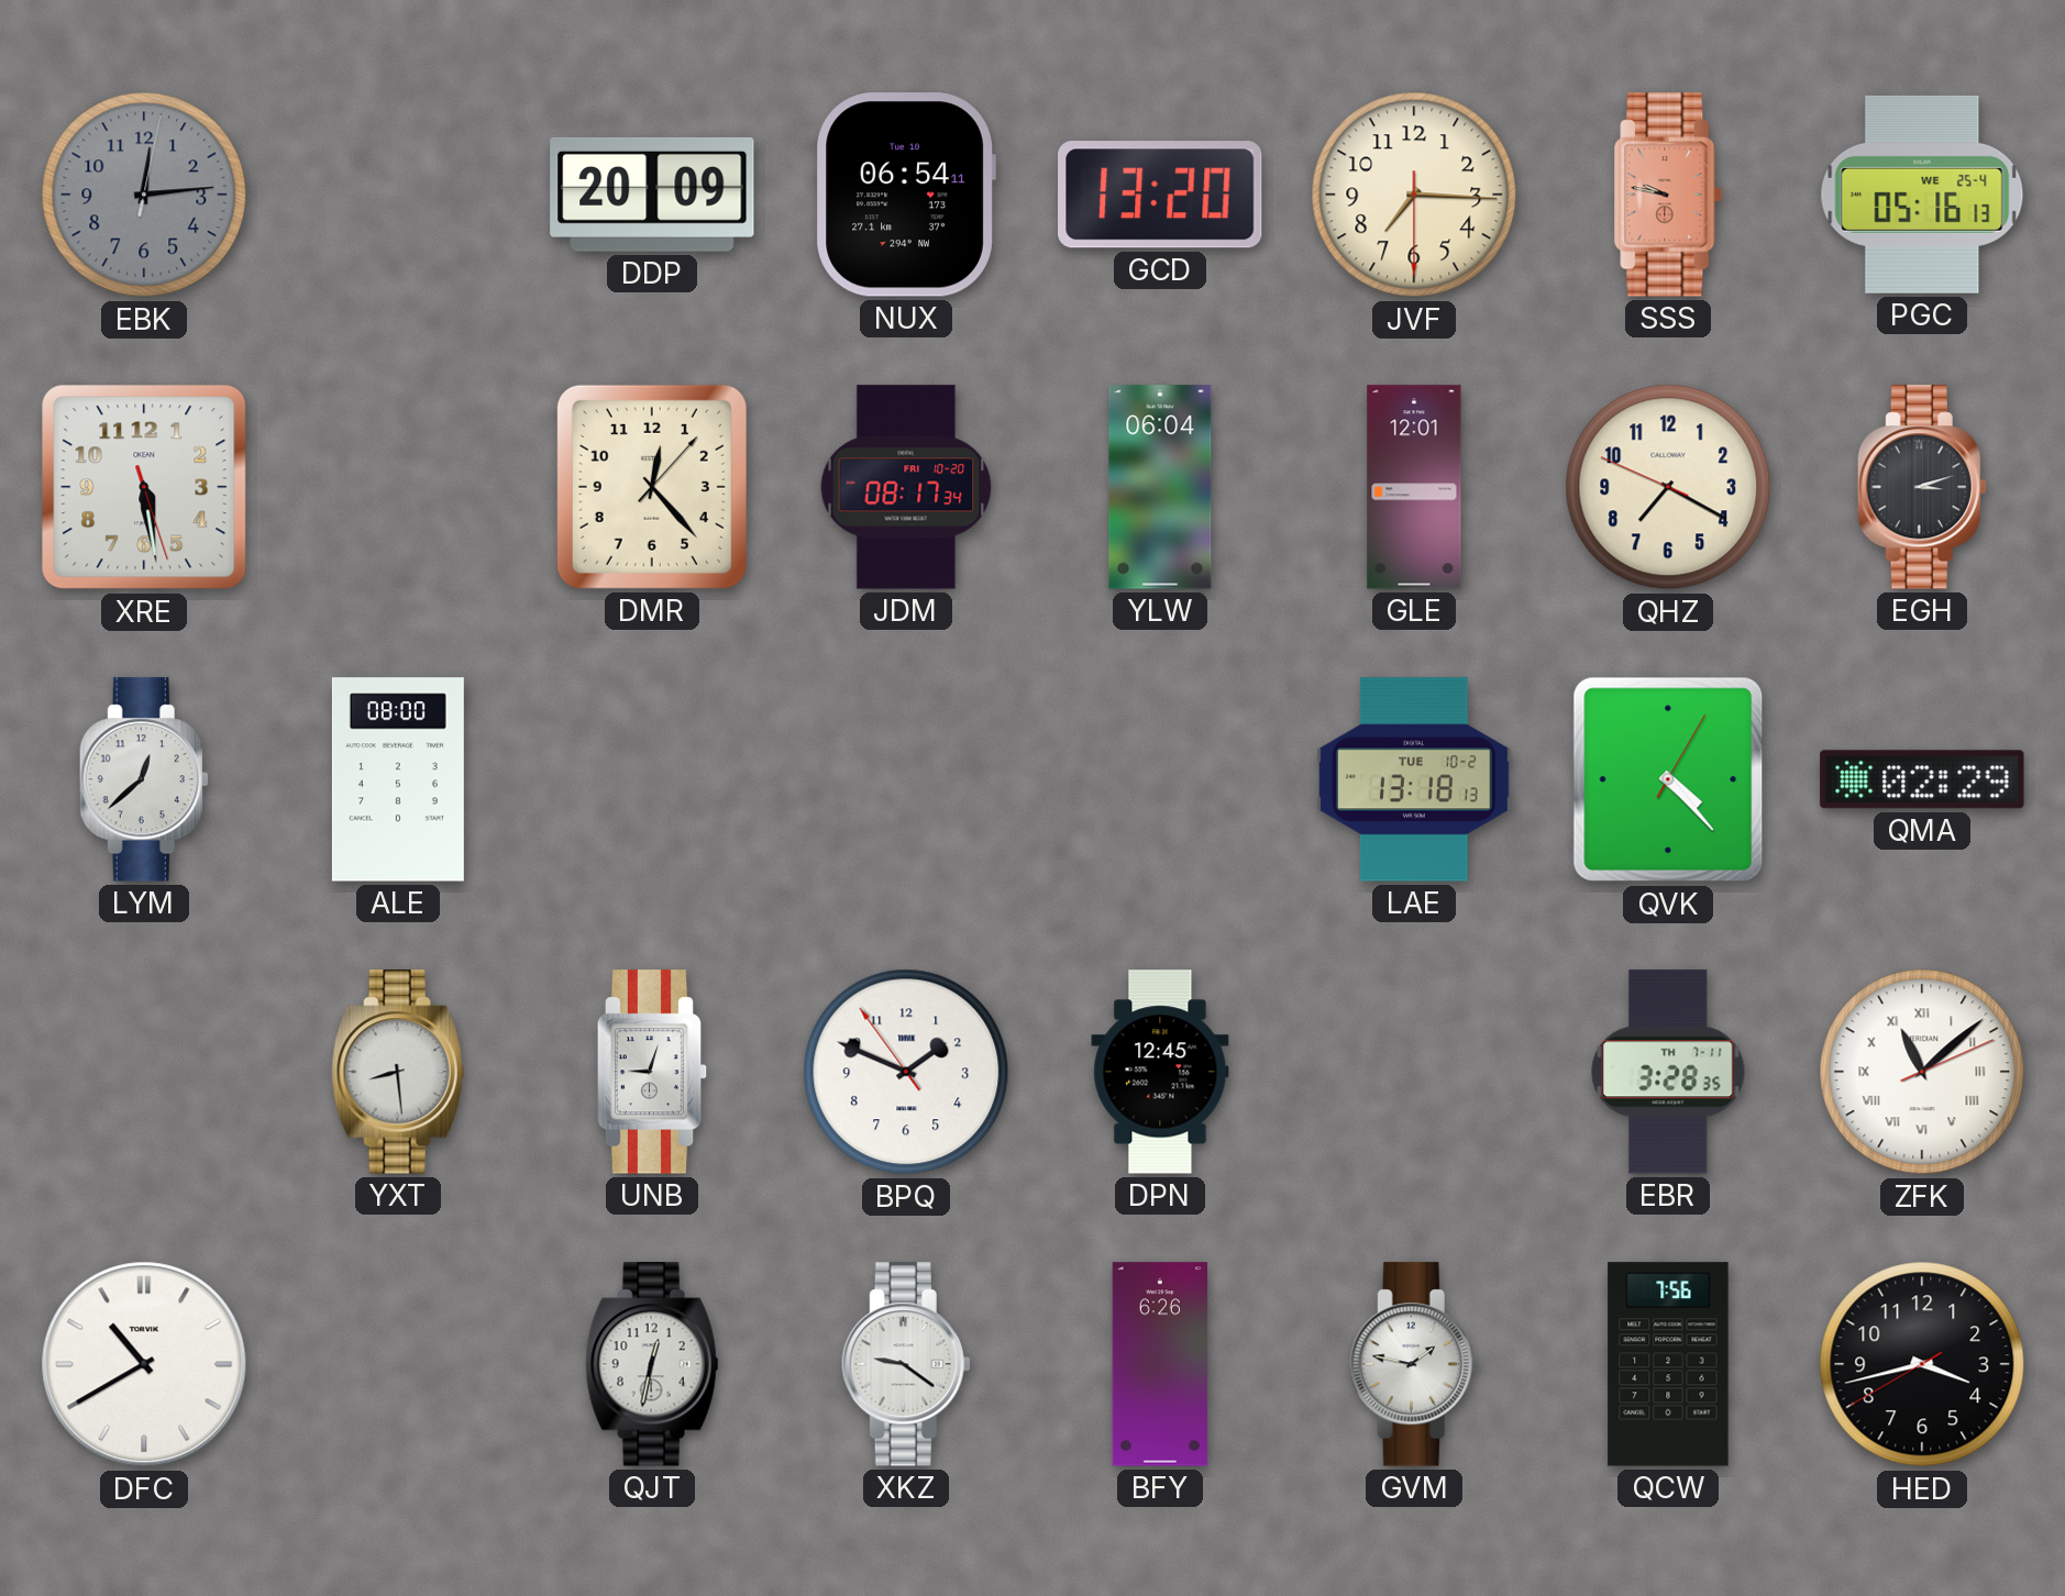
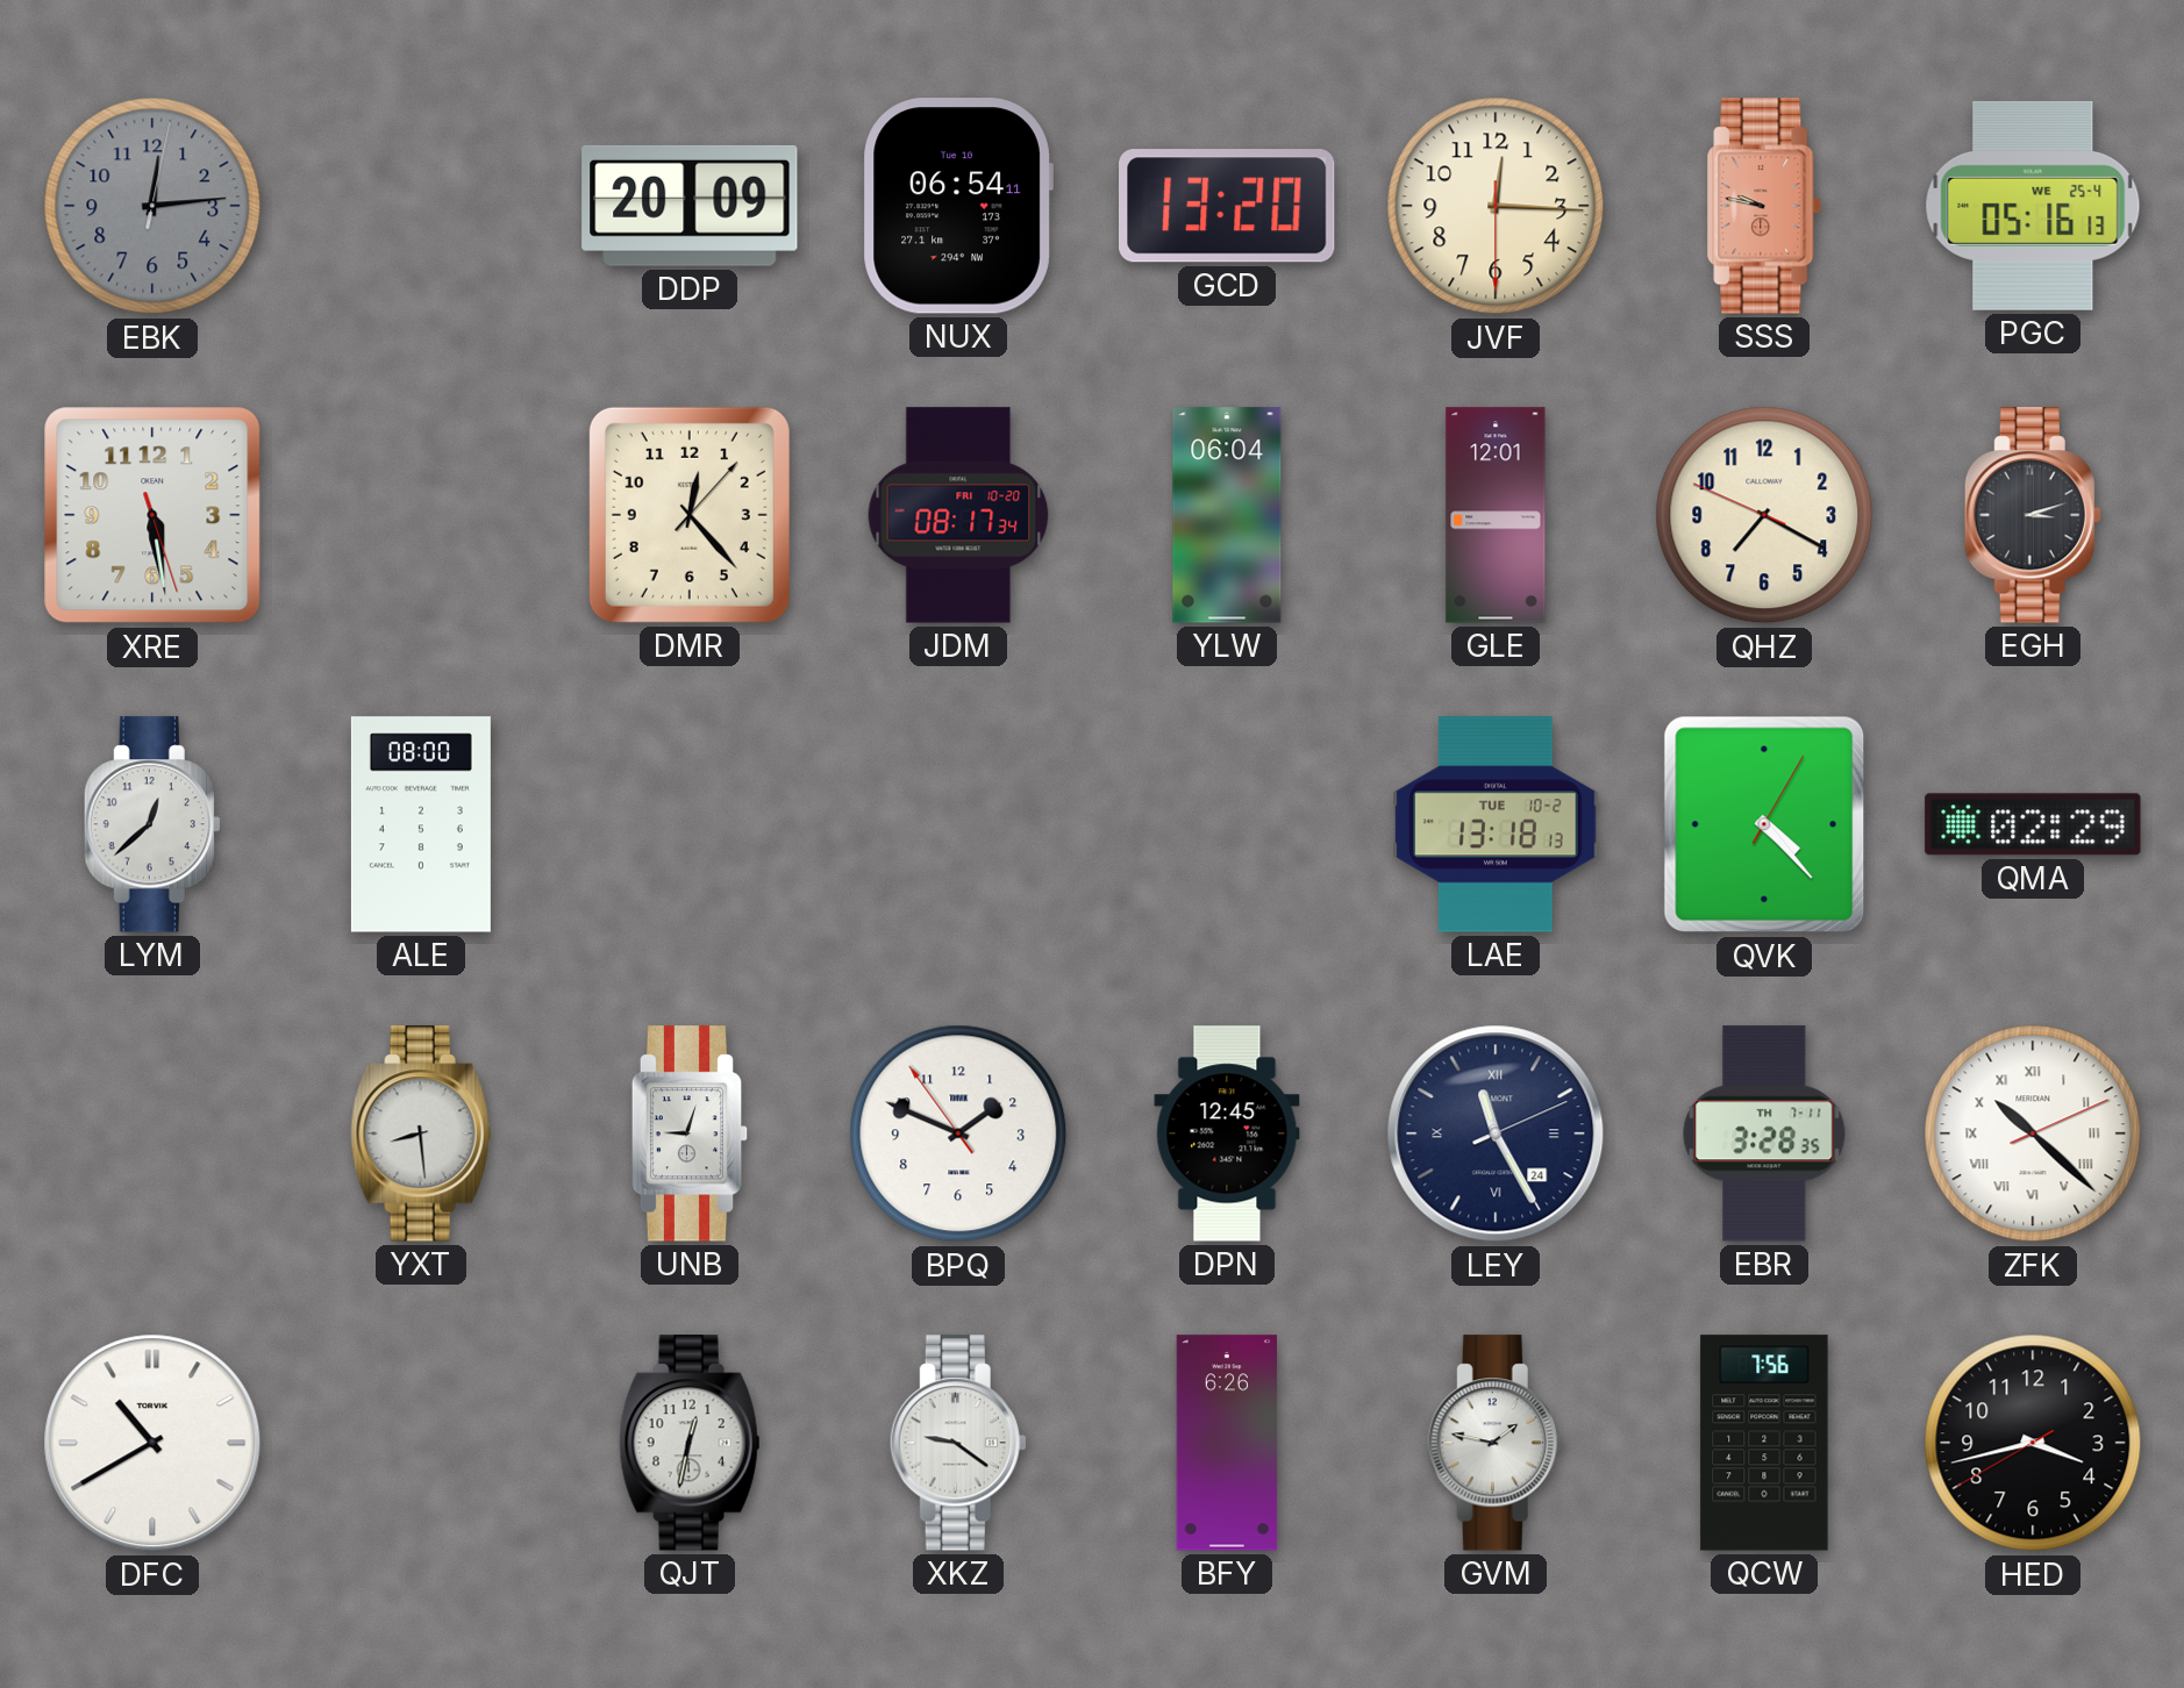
JVF: 7:15 -> 12:15
LEY: none -> 11:25
ZFK: 11:08 -> 10:22
